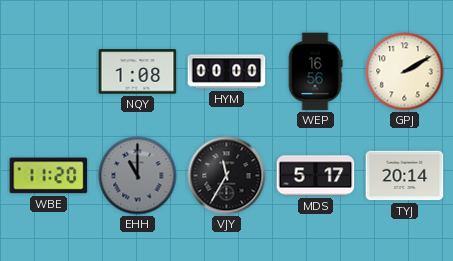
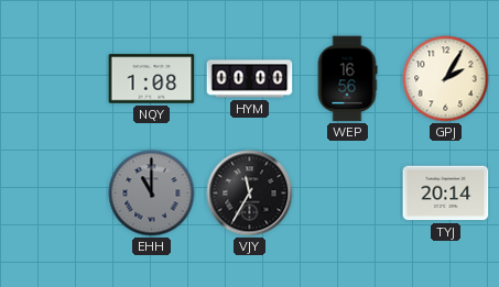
GPJ: 2:10 -> 2:05
WBE: 11:20 -> none
MDS: 5:17 -> none
